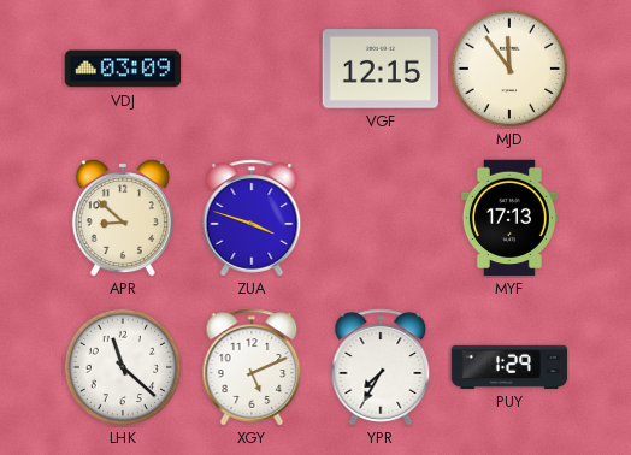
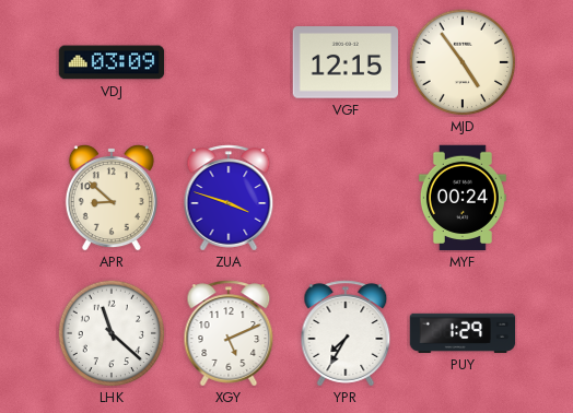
MJD: 11:54 -> 4:54
MYF: 17:13 -> 00:24
